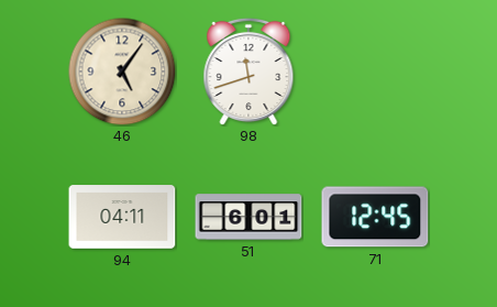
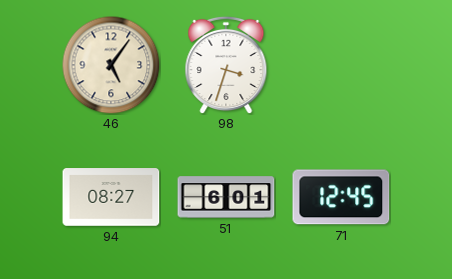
98: 11:42 -> 3:33
94: 04:11 -> 08:27
